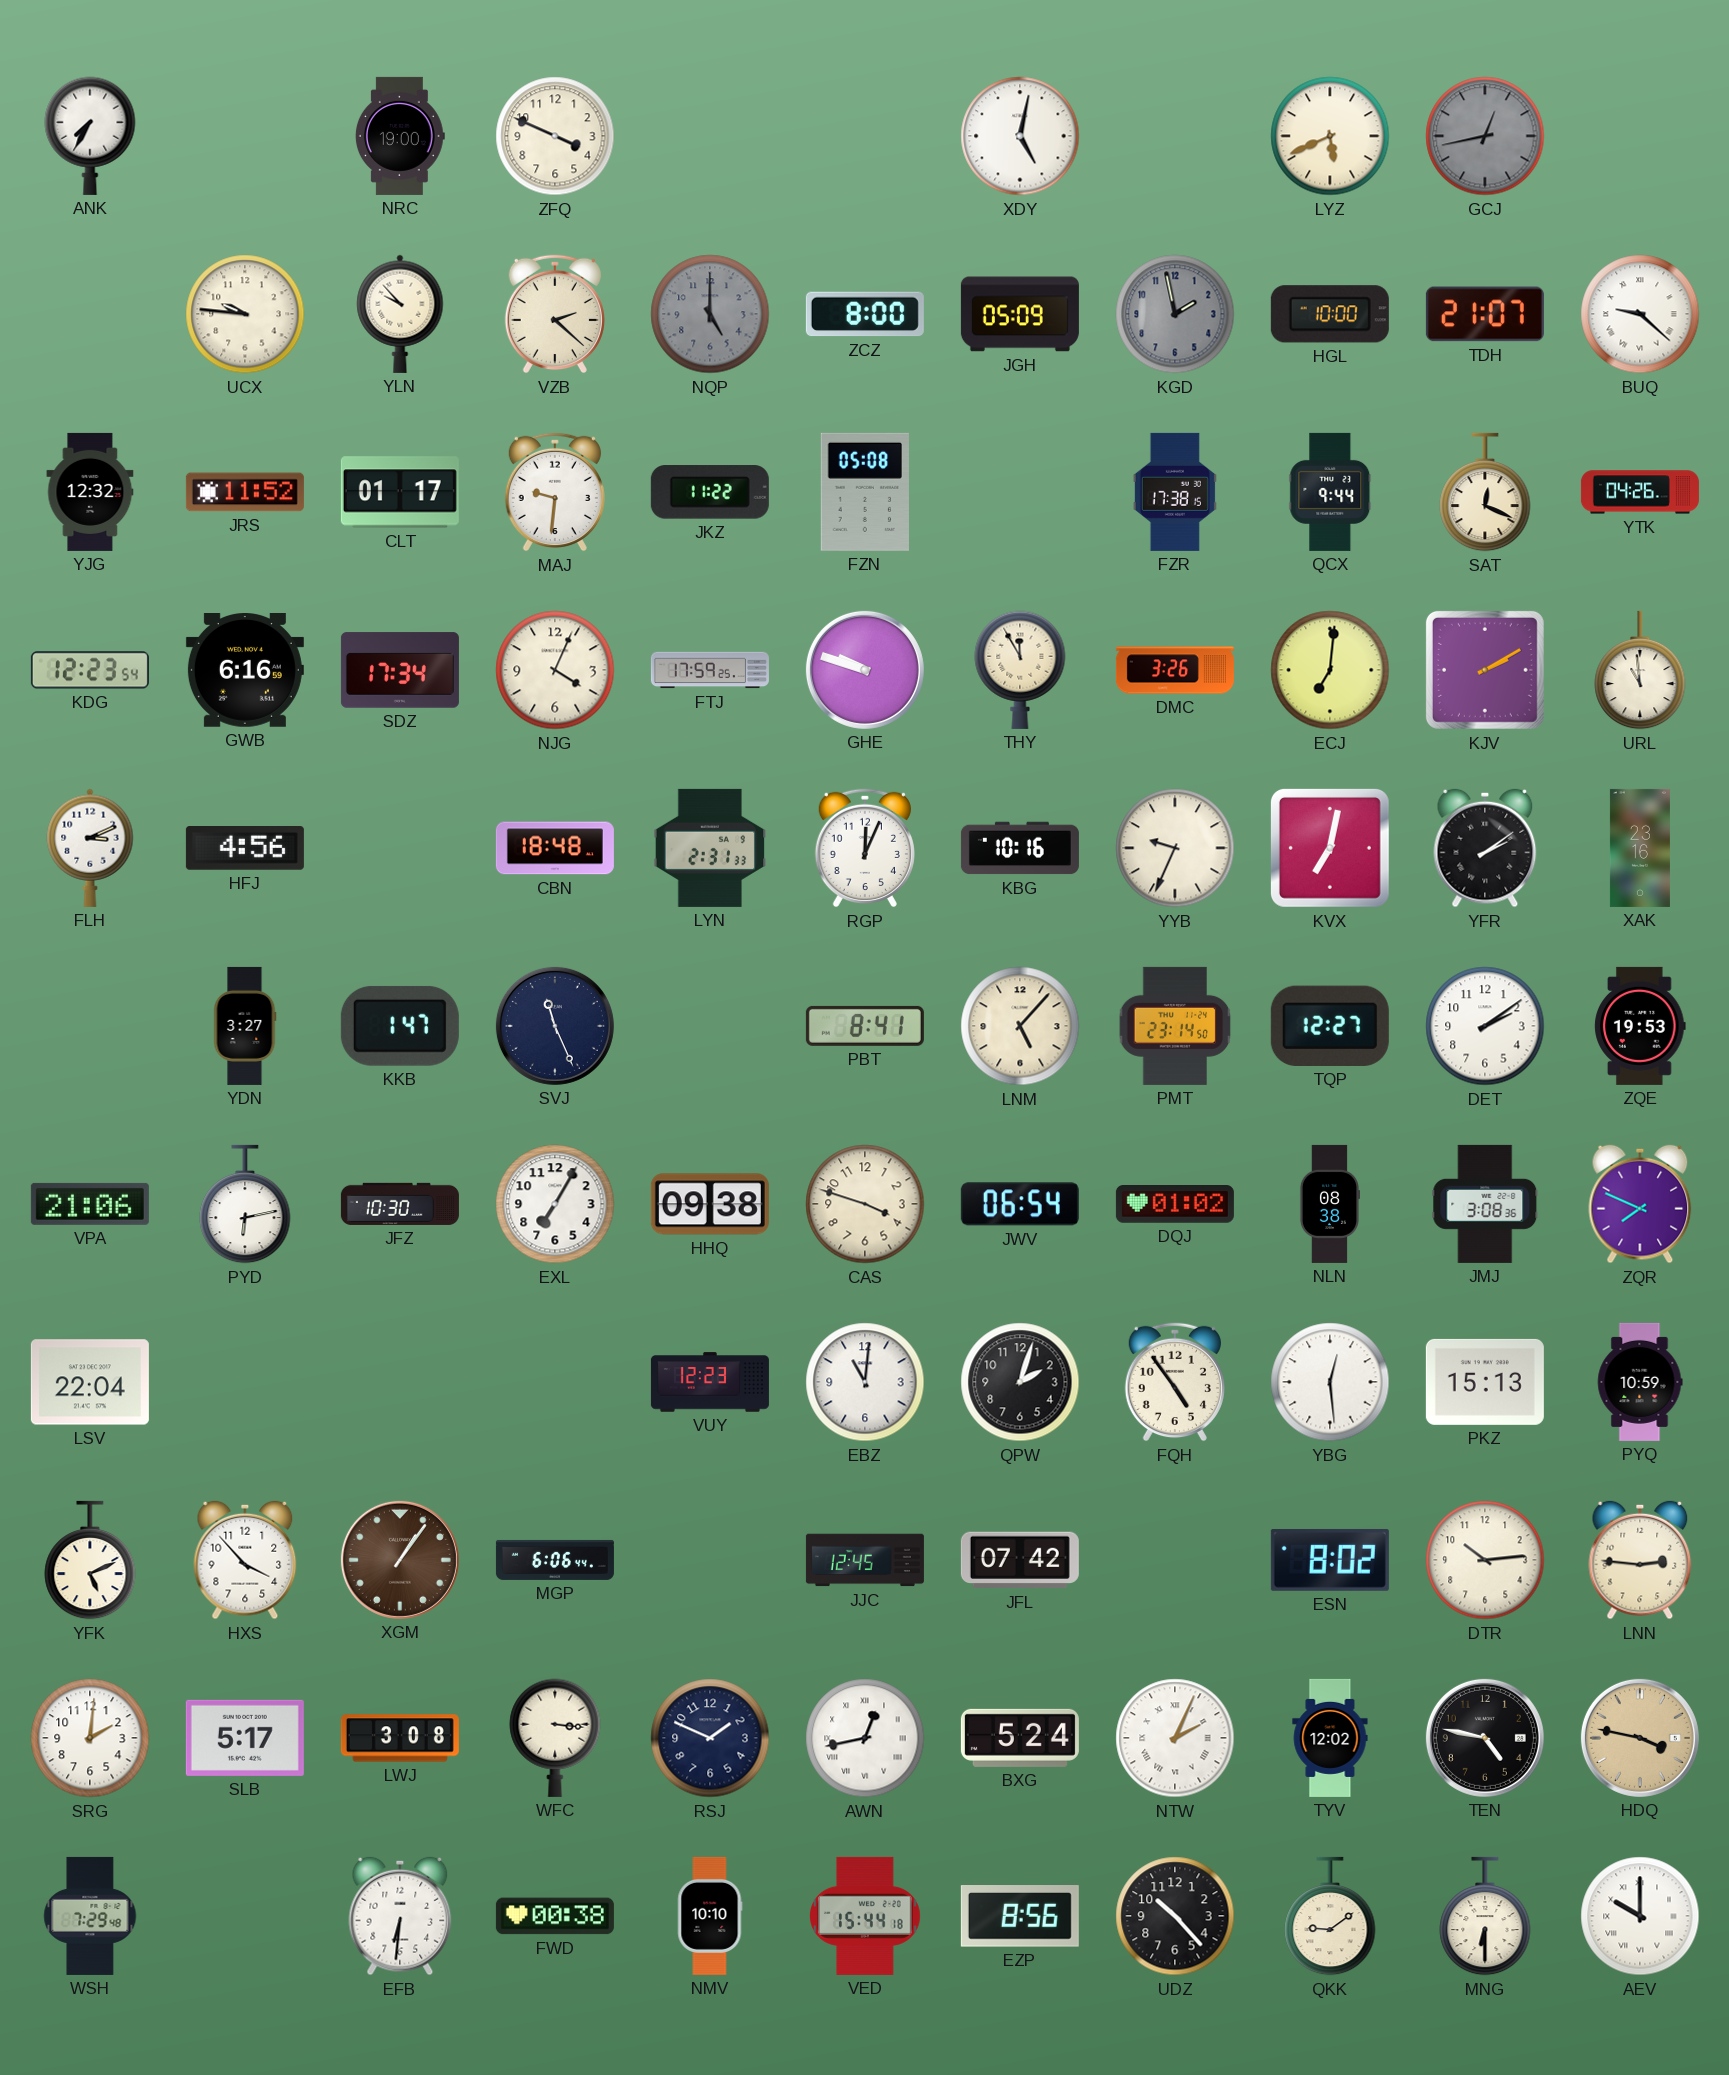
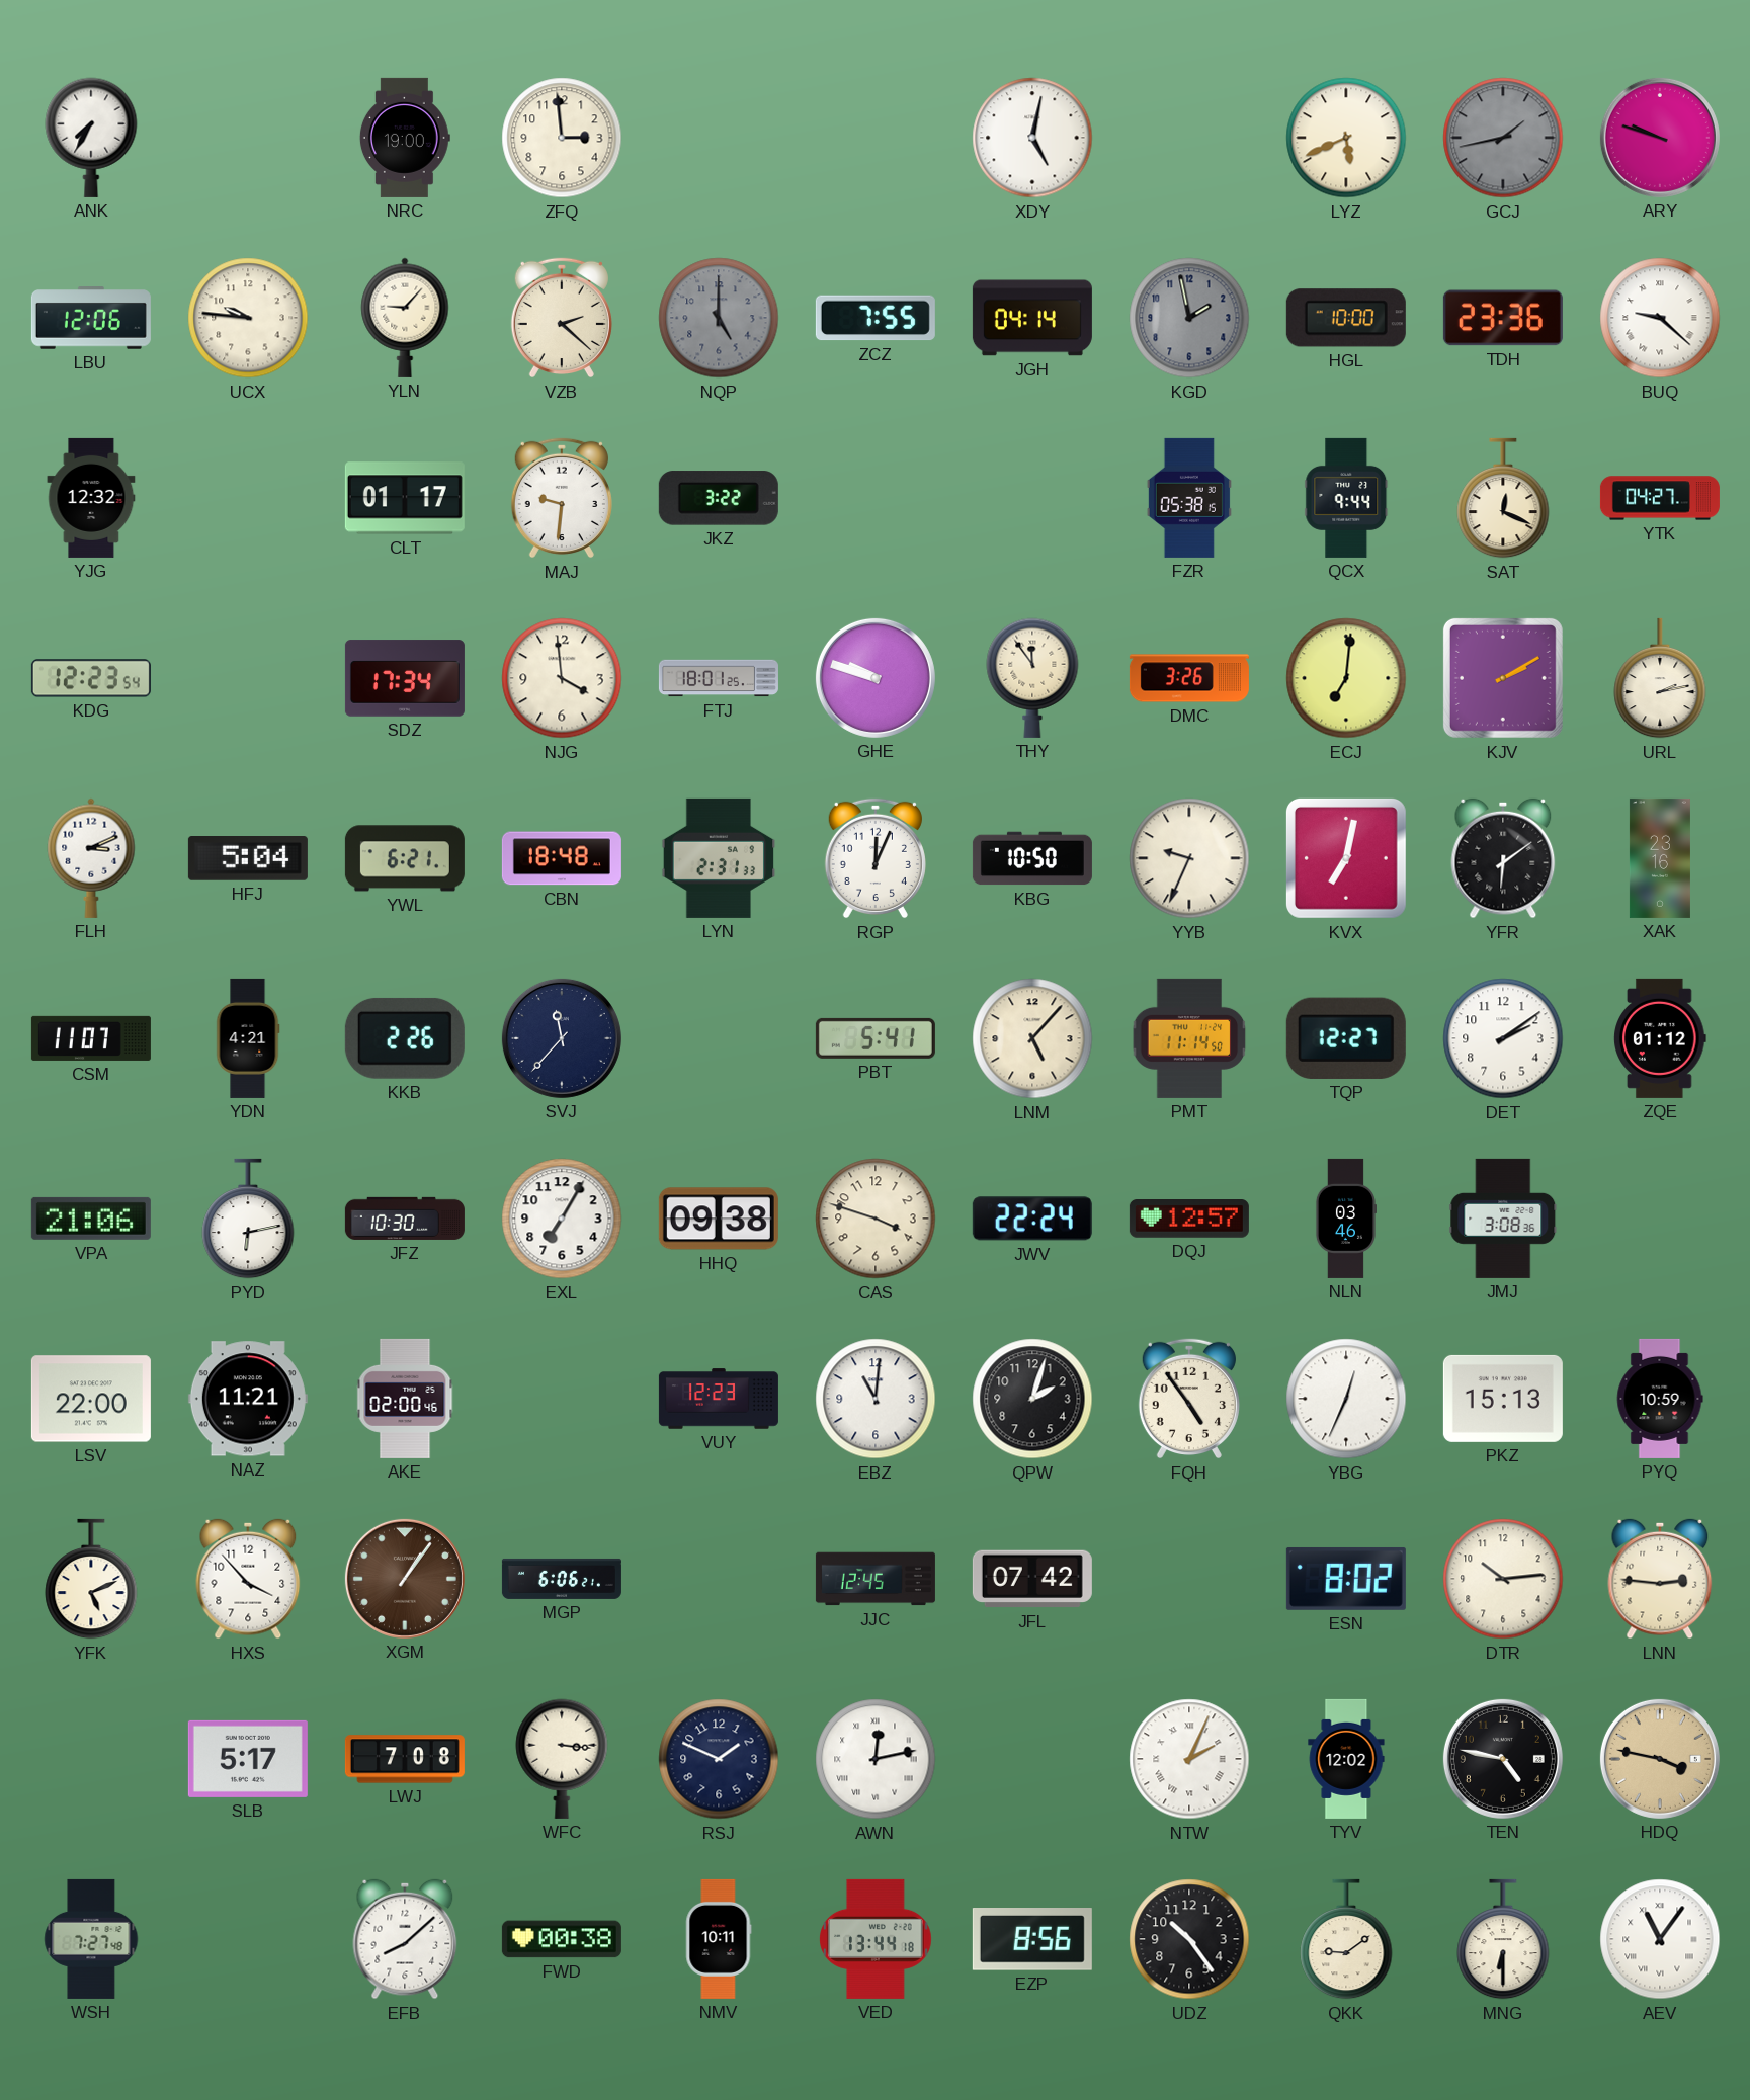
ZFQ: 3:49 -> 2:59
GCJ: 12:43 -> 1:43
ARY: none -> 9:48
LBU: none -> 12:06
YLN: 9:53 -> 9:07
ZCZ: 8:00 -> 7:55
JGH: 05:09 -> 04:14
TDH: 21:07 -> 23:36
JRS: 11:52 -> none
JKZ: 11:22 -> 3:22
FZN: 05:08 -> none
FZR: 17:38 -> 05:38
YTK: 04:26 -> 04:27
GWB: 6:16 -> none
NJG: 4:04 -> 3:59
FTJ: 17:59 -> 18:01
THY: 11:55 -> 11:54
URL: 10:59 -> 2:13
HFJ: 4:56 -> 5:04
YWL: none -> 6:21
KBG: 10:16 -> 10:50
YFR: 2:09 -> 6:09
CSM: none -> 11:07
YDN: 3:27 -> 4:21
KKB: 1:47 -> 2:26
SVJ: 11:26 -> 11:37
PBT: 8:41 -> 5:41
PMT: 23:14 -> 11:14
ZQE: 19:53 -> 01:12
JWV: 06:54 -> 22:24
DQJ: 01:02 -> 12:57
NLN: 08:38 -> 03:46
ZQR: 7:49 -> none
LSV: 22:04 -> 22:00
NAZ: none -> 11:21
AKE: none -> 02:00
YBG: 12:29 -> 12:34
MGP: 6:06:44 -> 6:06:21
SRG: 2:01 -> none
LWJ: 3:08 -> 7:08
AWN: 12:43 -> 12:13
BXG: 5:24 -> none
WSH: 7:29 -> 7:27
EFB: 6:31 -> 8:08
NMV: 10:10 -> 10:11
VED: 15:44 -> 13:44
UDZ: 10:23 -> 10:24
AEV: 10:00 -> 11:06
